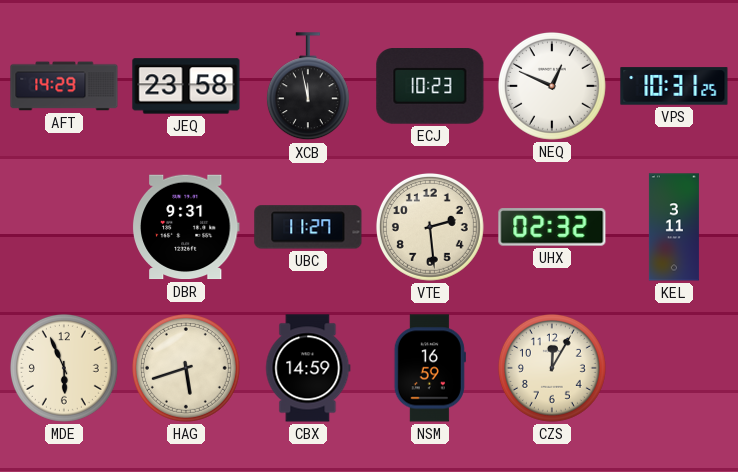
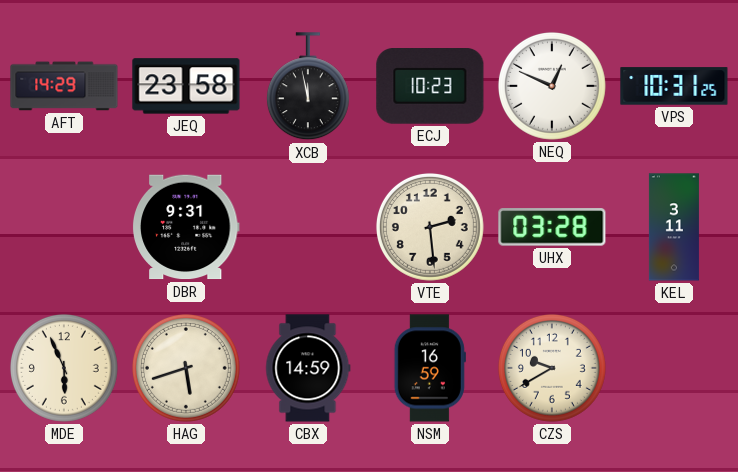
UBC: 11:27 -> none
UHX: 02:32 -> 03:28
CZS: 12:05 -> 9:40
